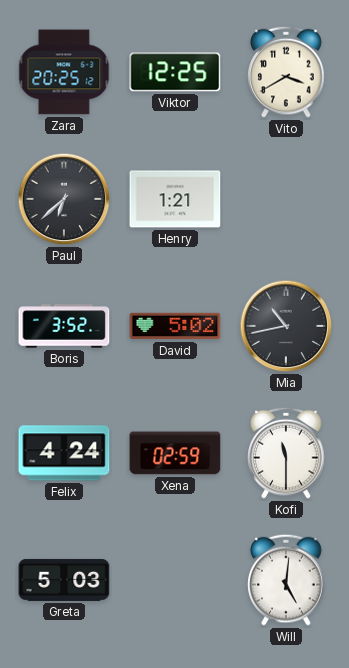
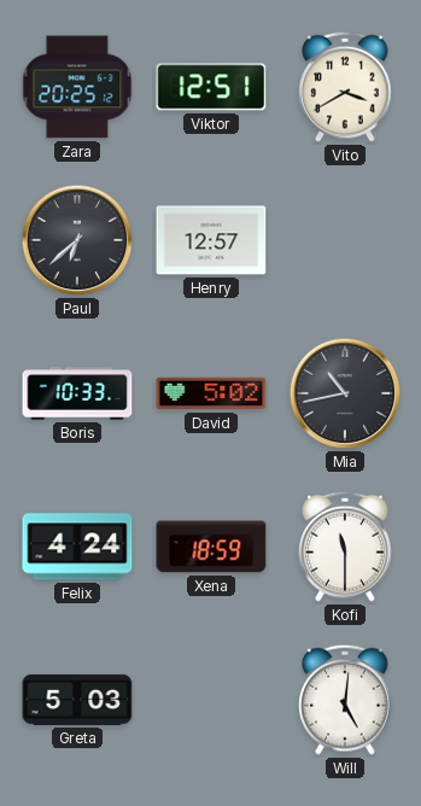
Viktor: 12:25 -> 12:51
Henry: 1:21 -> 12:57
Boris: 3:52 -> 10:33
Xena: 02:59 -> 18:59
